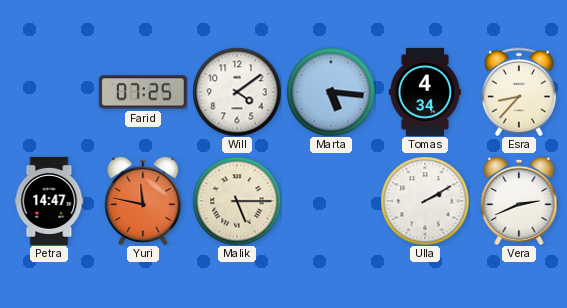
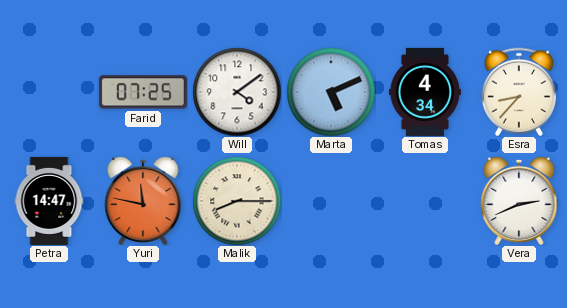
Marta: 5:16 -> 5:11
Malik: 5:15 -> 8:15
Ulla: 2:10 -> none
